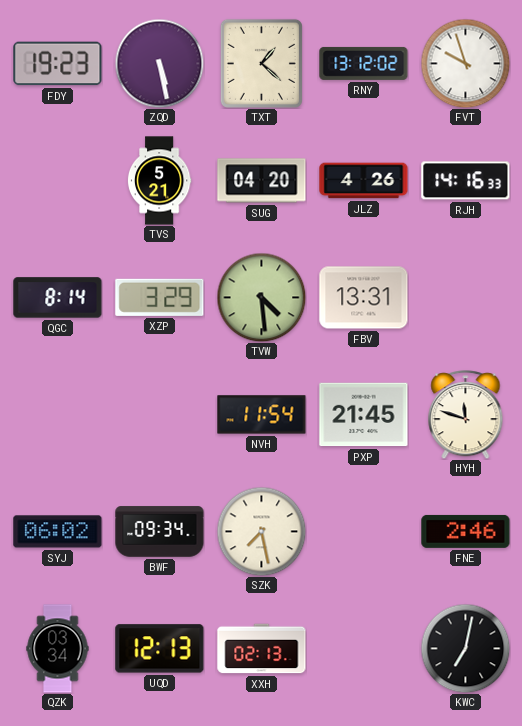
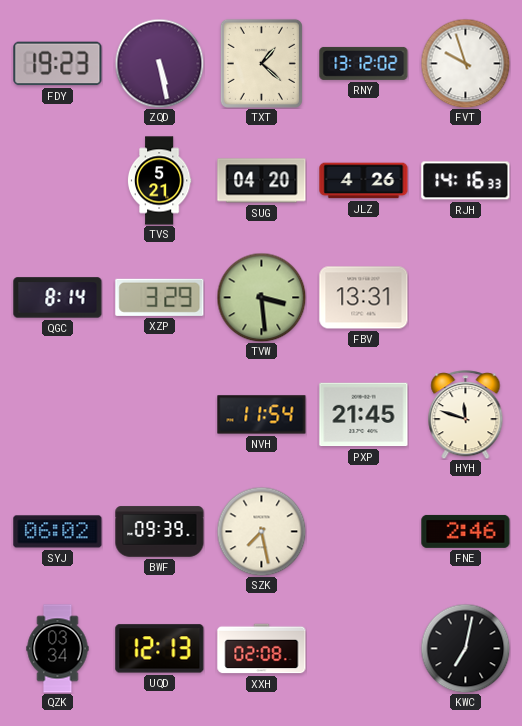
TVW: 4:29 -> 3:29
BWF: 09:34 -> 09:39
XXH: 02:13 -> 02:08
